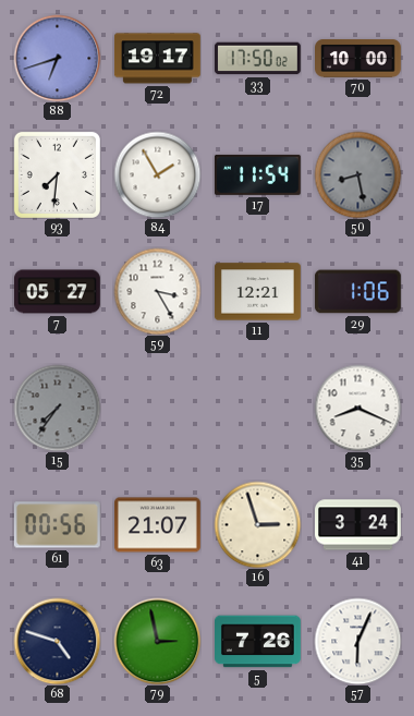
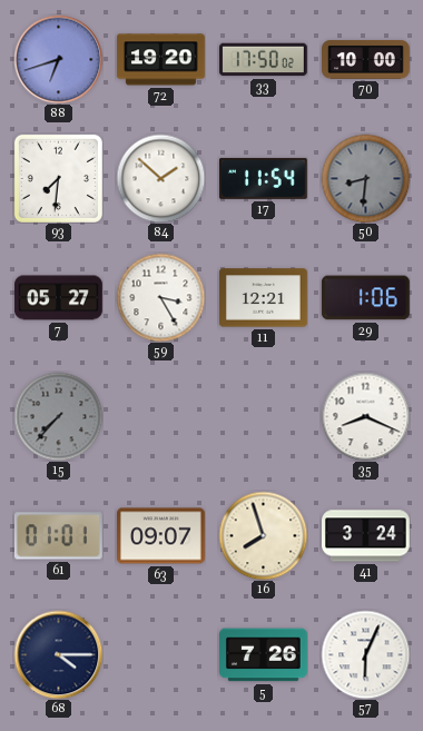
72: 19:17 -> 19:20
84: 1:55 -> 1:52
50: 8:28 -> 8:31
15: 7:36 -> 7:37
61: 00:56 -> 01:01
63: 21:07 -> 09:07
16: 2:57 -> 7:57
68: 4:48 -> 4:15
79: 2:58 -> none
